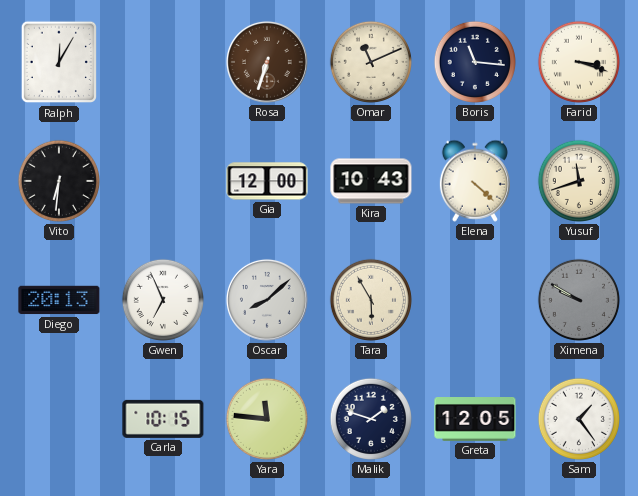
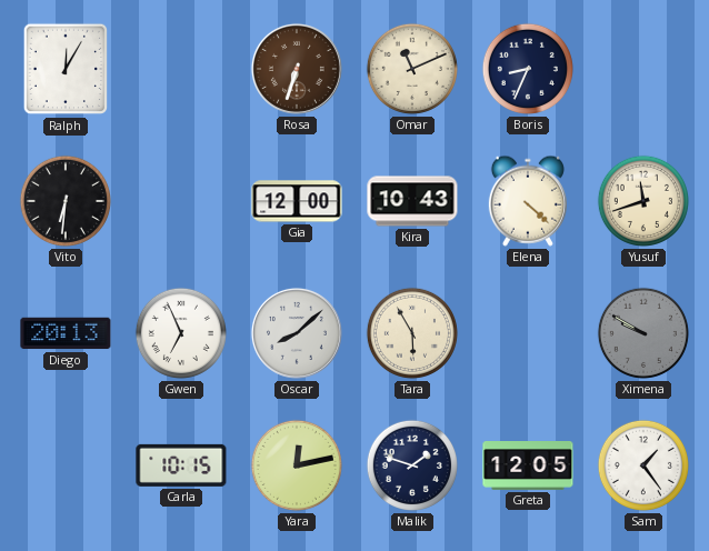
Boris: 11:16 -> 8:34
Farid: 3:18 -> none
Yara: 11:46 -> 12:13
